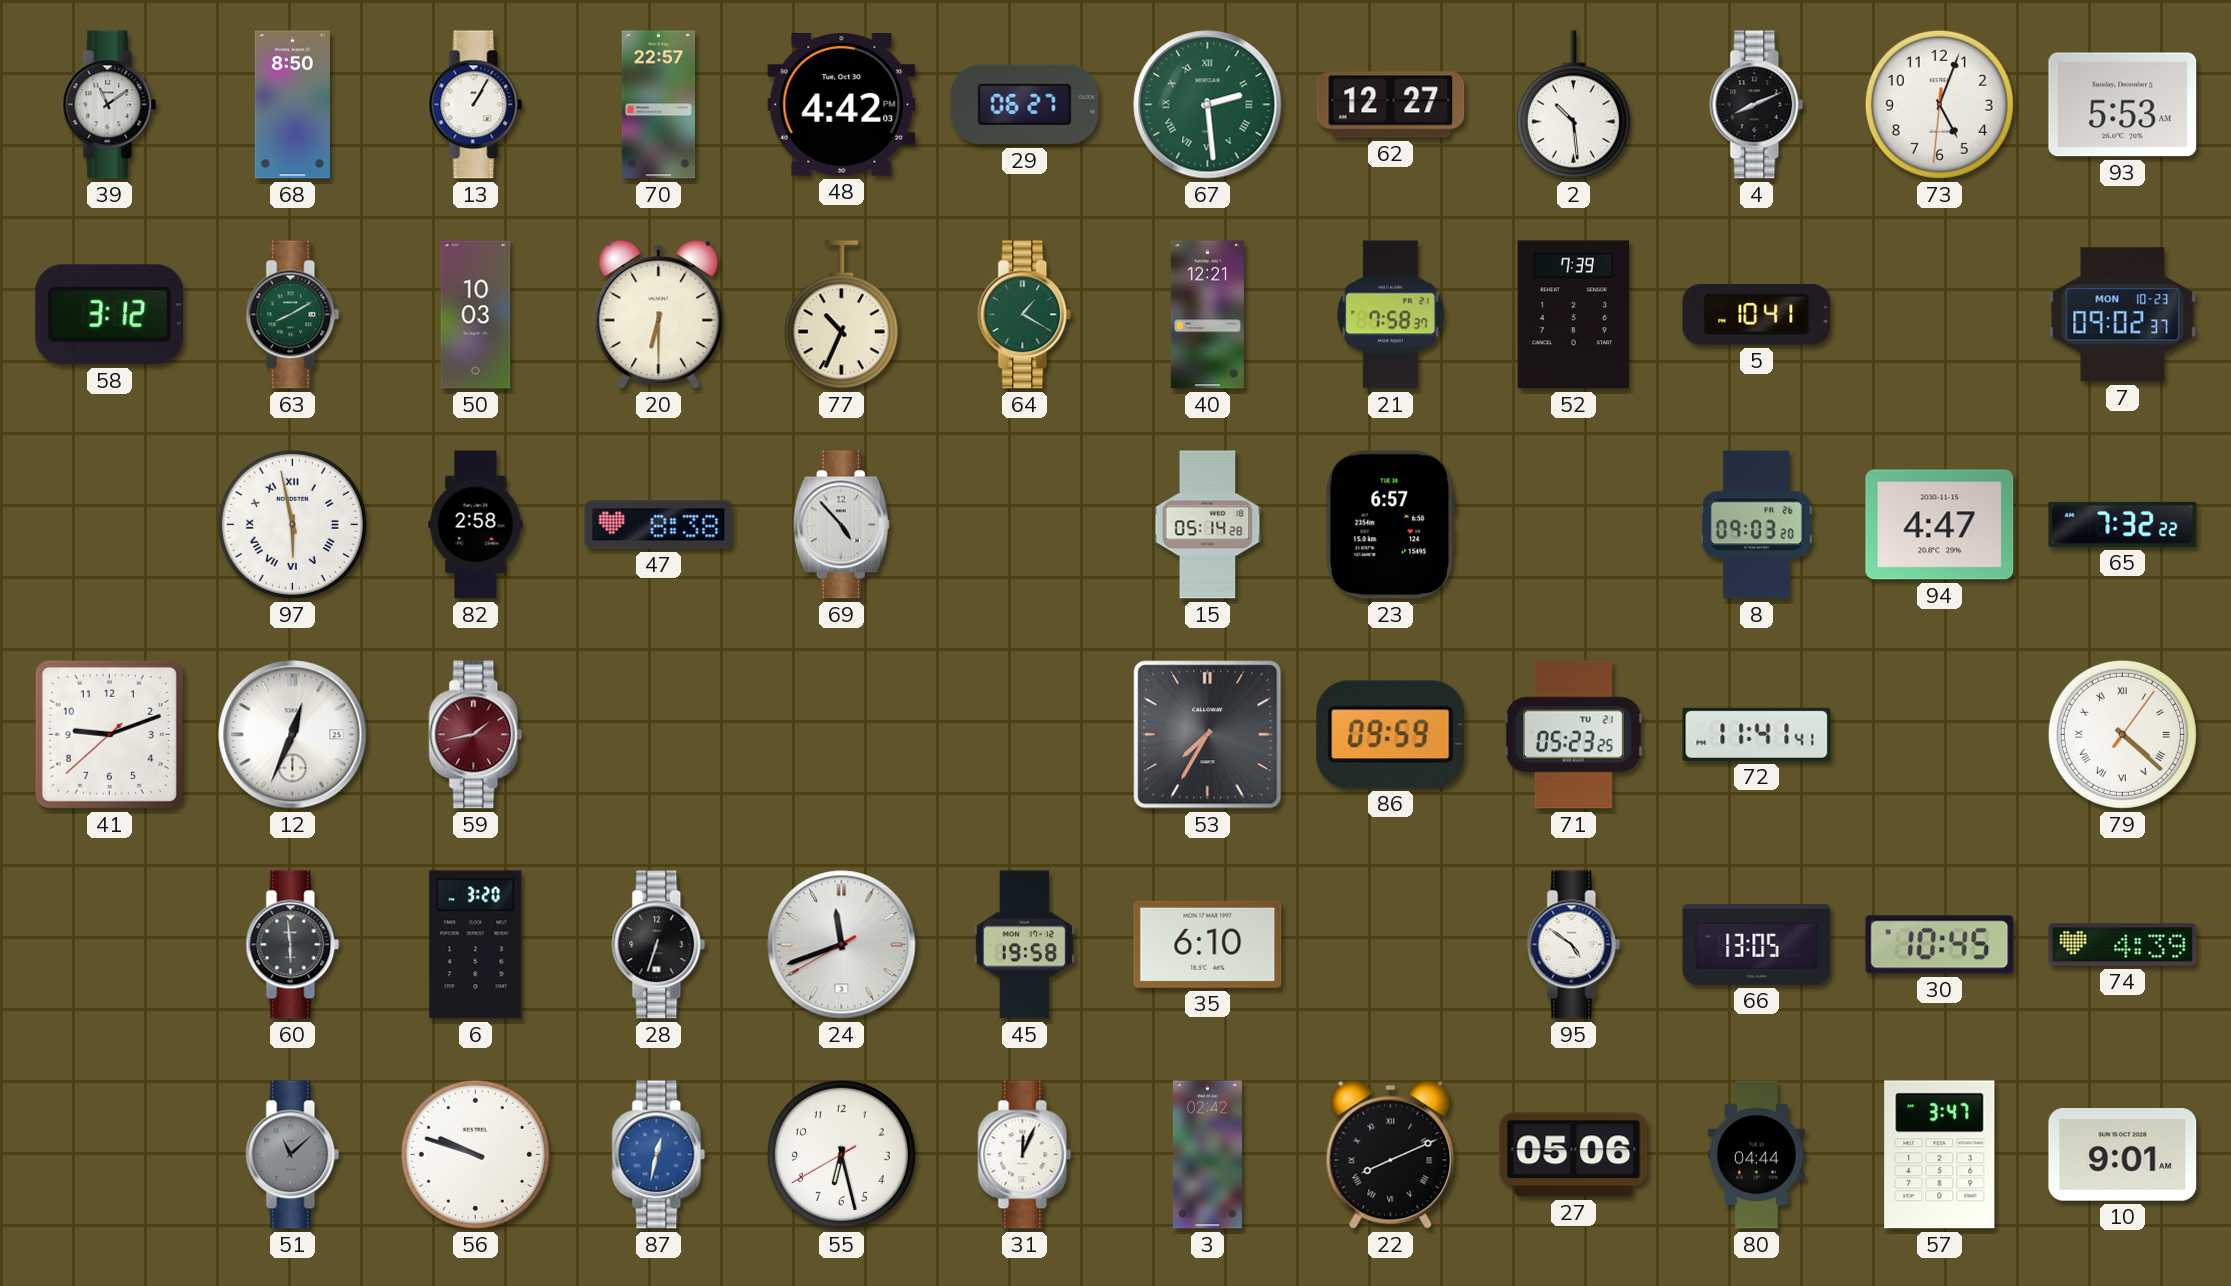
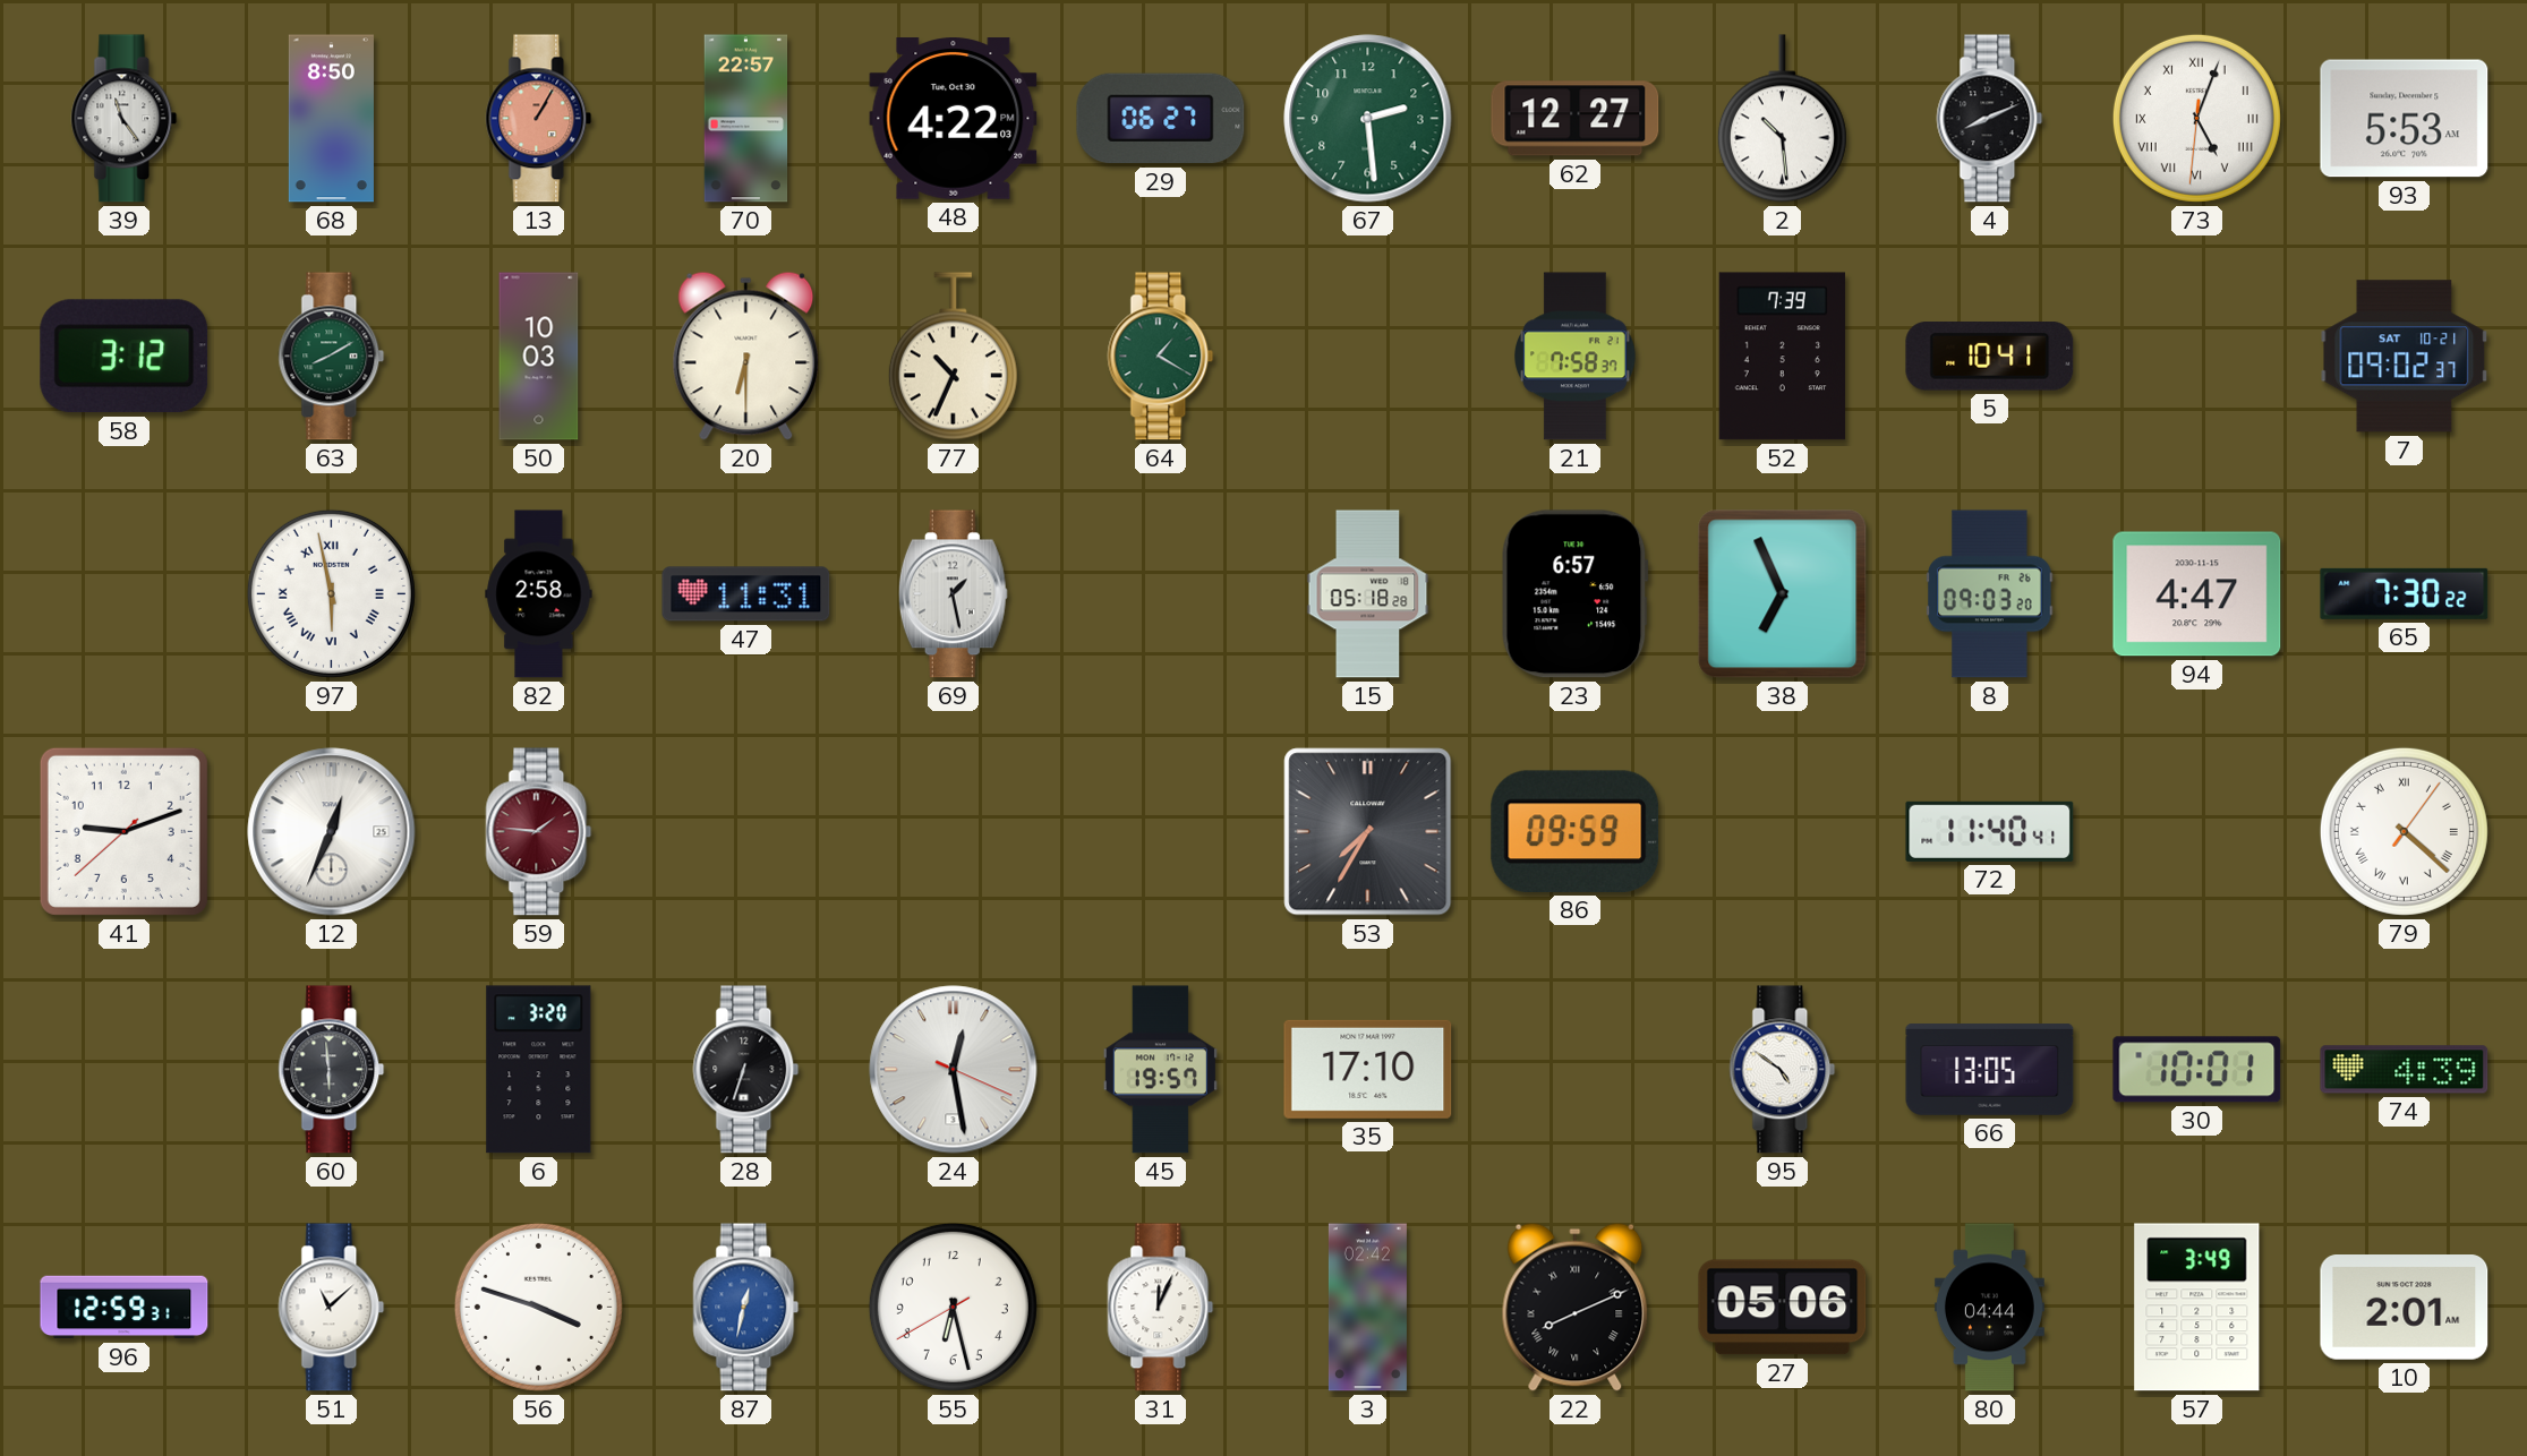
39: 11:09 -> 11:24
13 dial: white -> salmon
48: 4:42 -> 4:22
67 numerals: Roman -> Arabic
73 numerals: Arabic -> Roman
40: 12:21 -> none
7 date: MON 10-23 -> SAT 10-21
47: 8:38 -> 11:31
69: 4:53 -> 1:28
15: 05:14 -> 05:18
38: none -> 6:56
65: 7:32 -> 7:30
59: 1:43 -> 1:46
71: 05:23 -> none
72: 11:41 -> 11:40
24: 11:41 -> 12:28
45: 19:58 -> 19:57
35: 6:10 -> 17:10
30: 10:45 -> 10:01
96: none -> 12:59
51 dial: grey -> white
56: 9:48 -> 3:48
57: 3:47 -> 3:49
10: 9:01 -> 2:01
